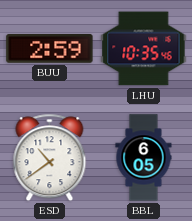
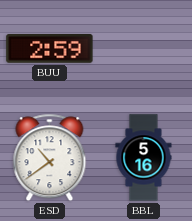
LHU: 10:35 -> none
BBL: 6:05 -> 5:16
